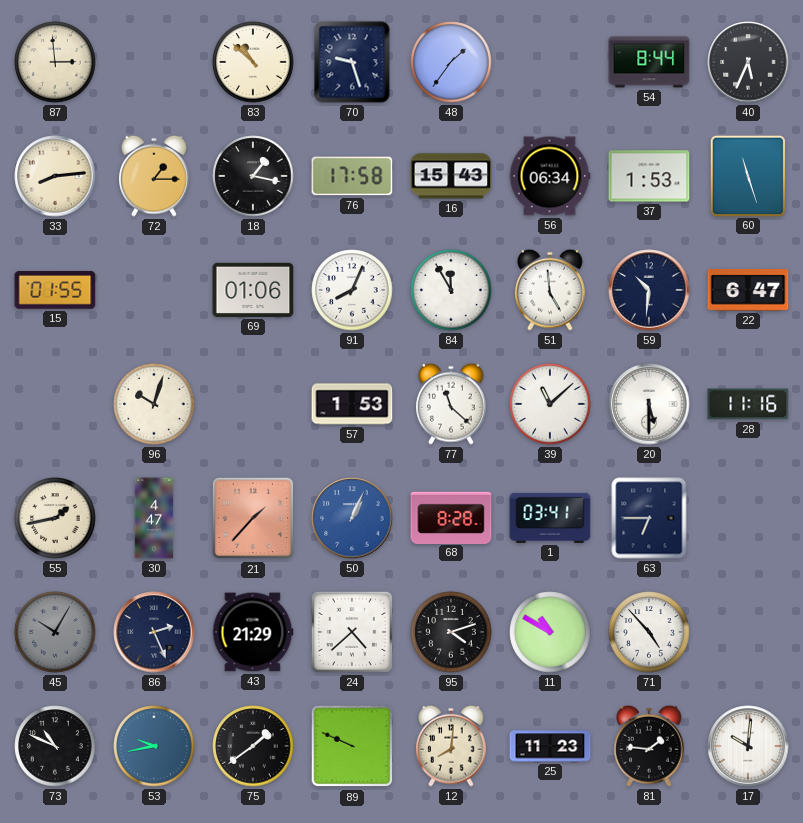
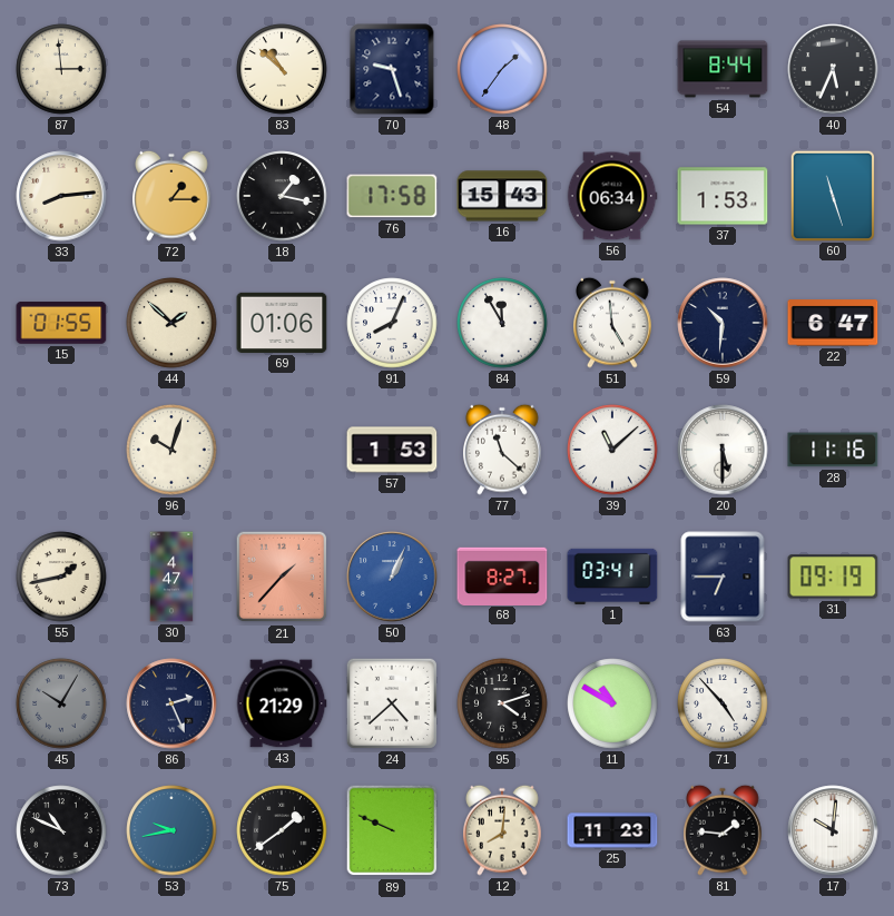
44: none -> 1:52
68: 8:28 -> 8:27
31: none -> 09:19
